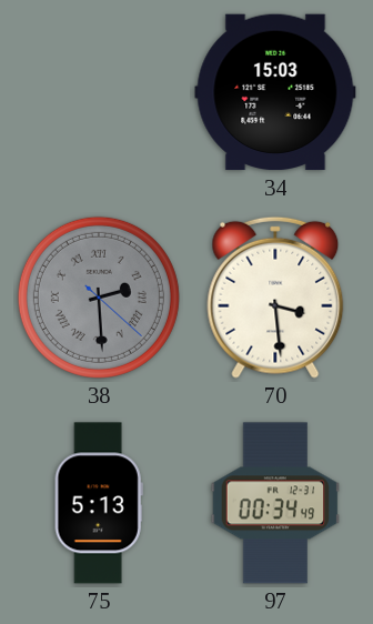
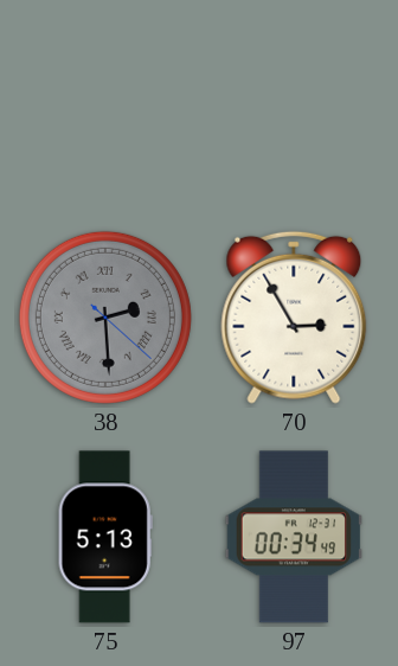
34: 15:03 -> none
70: 3:29 -> 2:55
